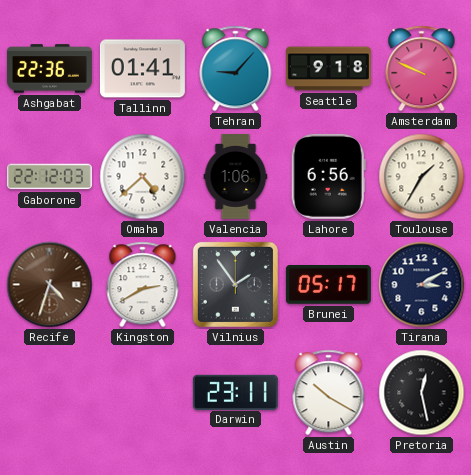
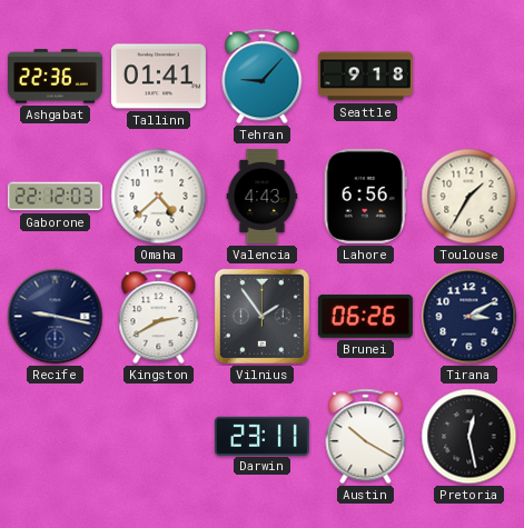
Amsterdam: 9:49 -> none
Valencia: 1:06 -> 4:43
Recife: 4:33 -> 9:17
Recife dial: brown -> navy
Brunei: 05:17 -> 06:26
